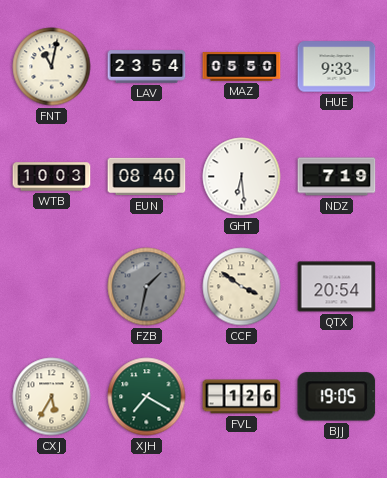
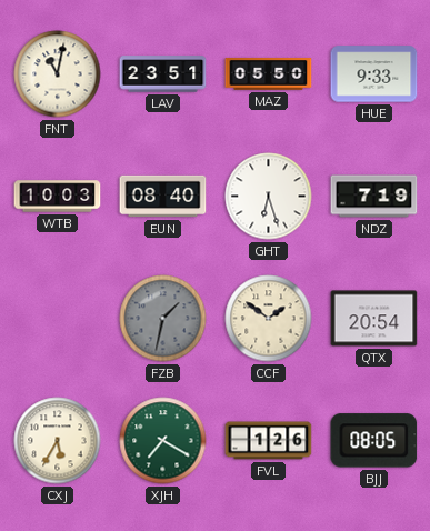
LAV: 23:54 -> 23:51
GHT: 6:29 -> 6:27
CCF: 3:51 -> 1:51
BJJ: 19:05 -> 08:05
